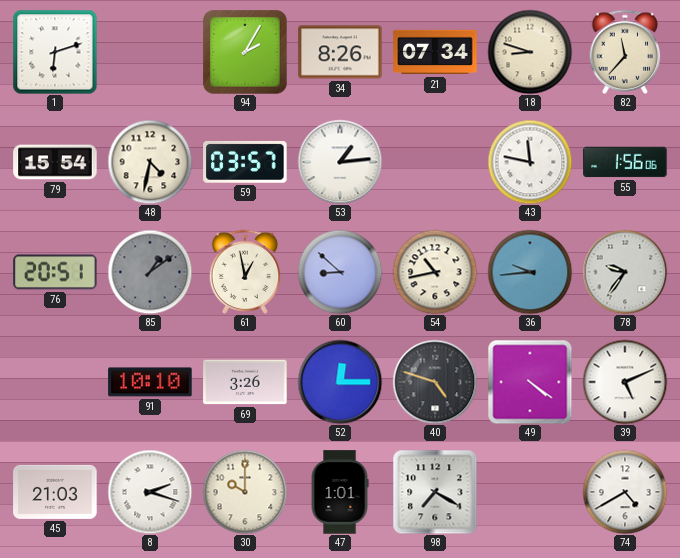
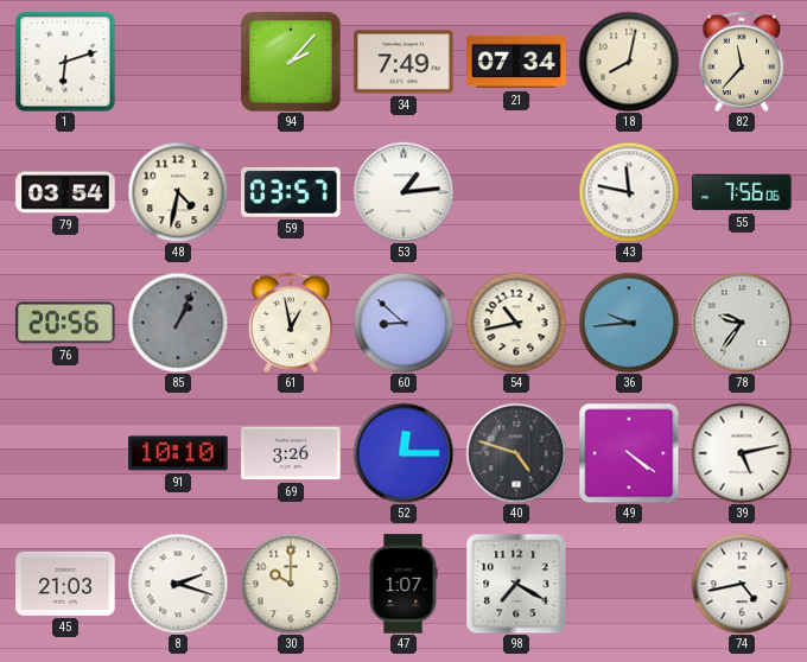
94: 2:05 -> 2:07
34: 8:26 -> 7:49
18: 8:48 -> 8:02
79: 15:54 -> 03:54
55: 1:56 -> 7:56
76: 20:51 -> 20:56
85: 1:09 -> 1:04
39: 5:11 -> 5:13
47: 1:01 -> 1:07
74: 4:40 -> 4:43
